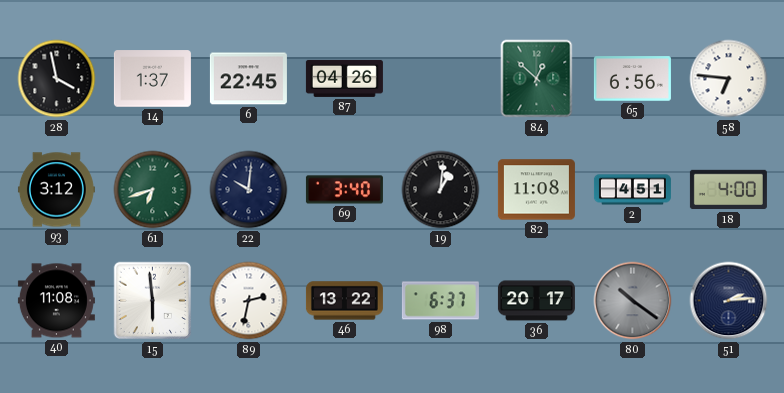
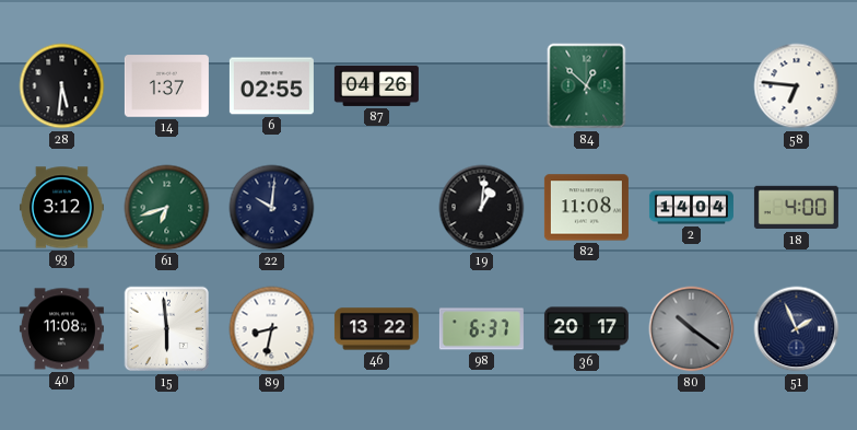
28: 3:58 -> 5:31
6: 22:45 -> 02:55
65: 6:56 -> none
69: 3:40 -> none
2: 4:51 -> 14:04
89: 2:32 -> 8:32
51: 2:14 -> 1:56
